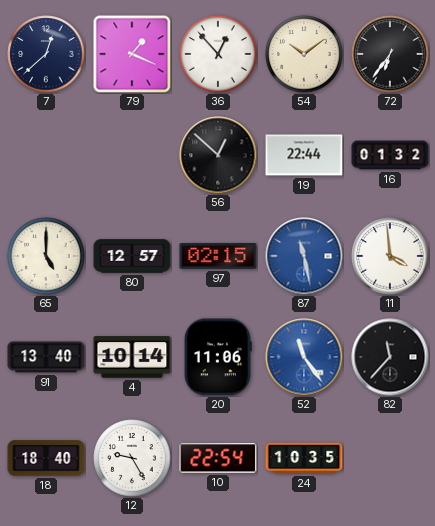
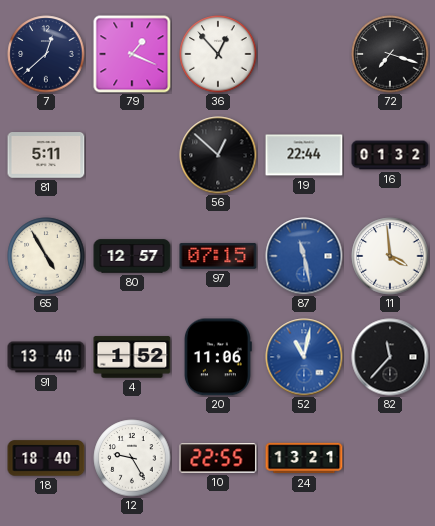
54: 10:09 -> none
72: 6:36 -> 7:18
81: none -> 5:11
65: 5:00 -> 4:55
97: 02:15 -> 07:15
4: 10:14 -> 1:52
52: 11:24 -> 11:02
10: 22:54 -> 22:55
24: 10:35 -> 13:21
